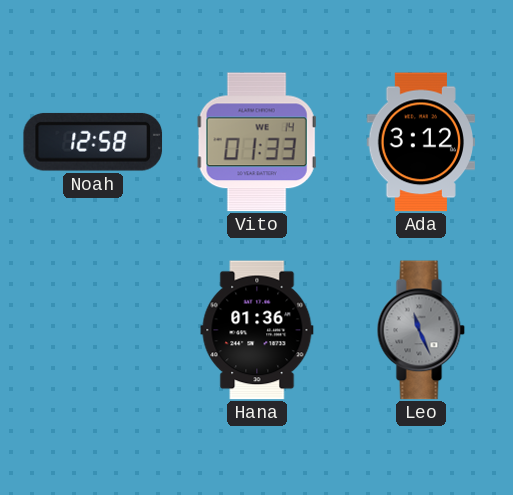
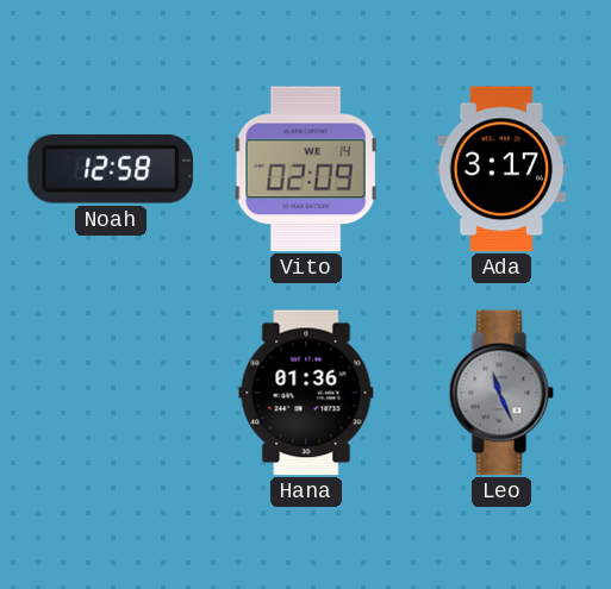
Vito: 01:33 -> 02:09
Ada: 3:12 -> 3:17
